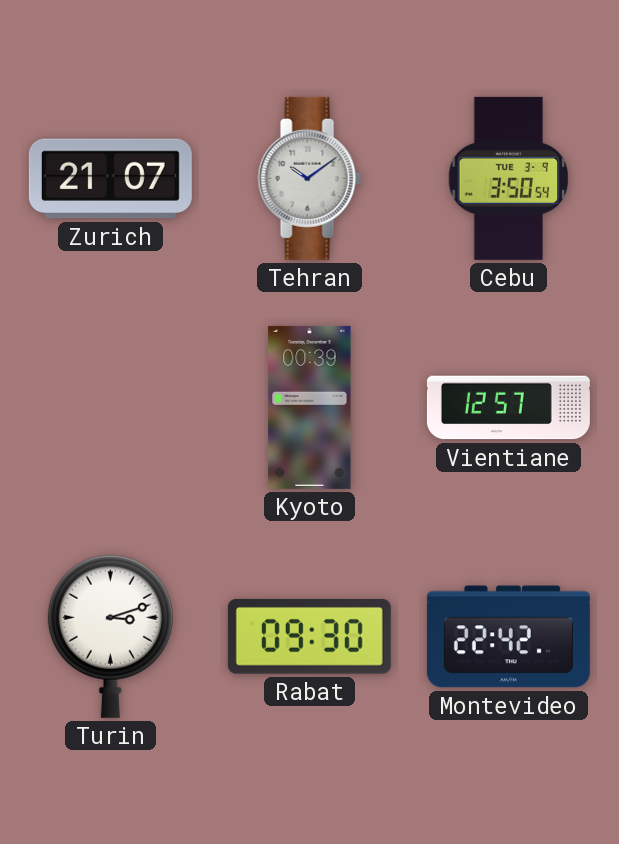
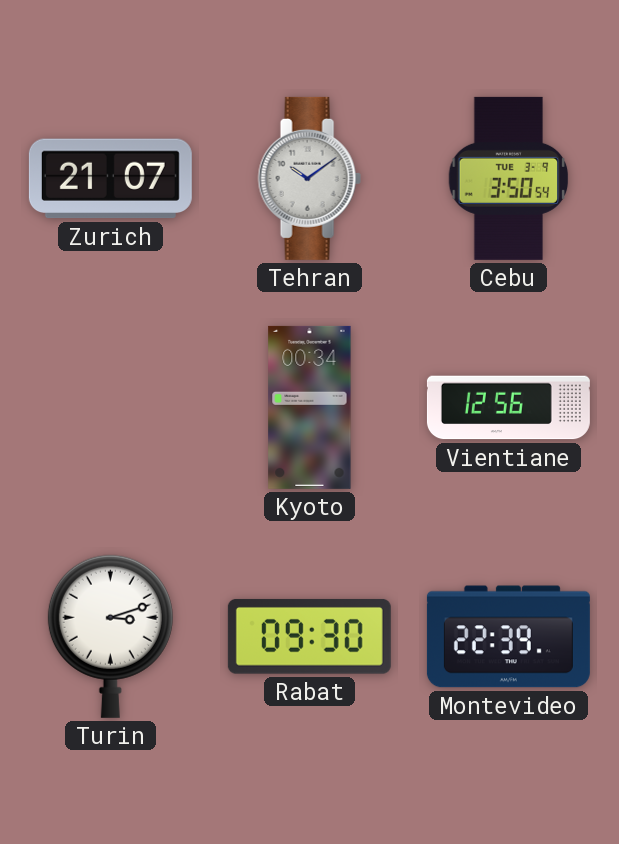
Kyoto: 00:39 -> 00:34
Vientiane: 12:57 -> 12:56
Montevideo: 22:42 -> 22:39
